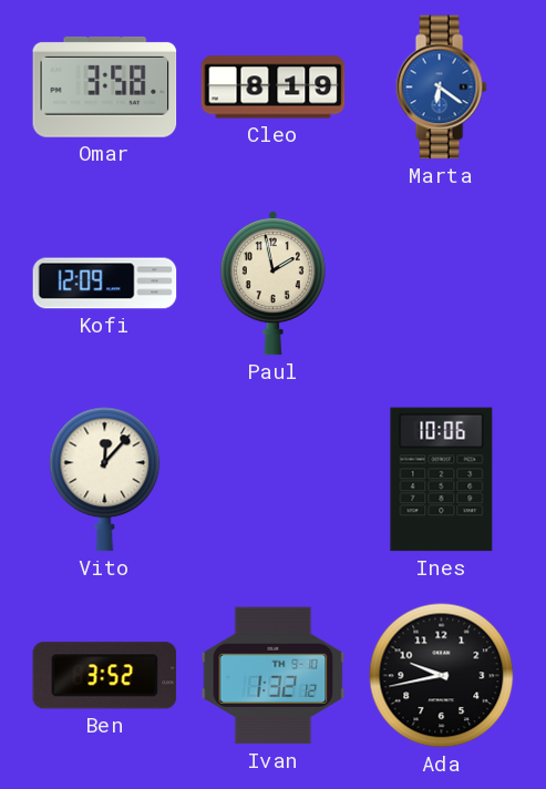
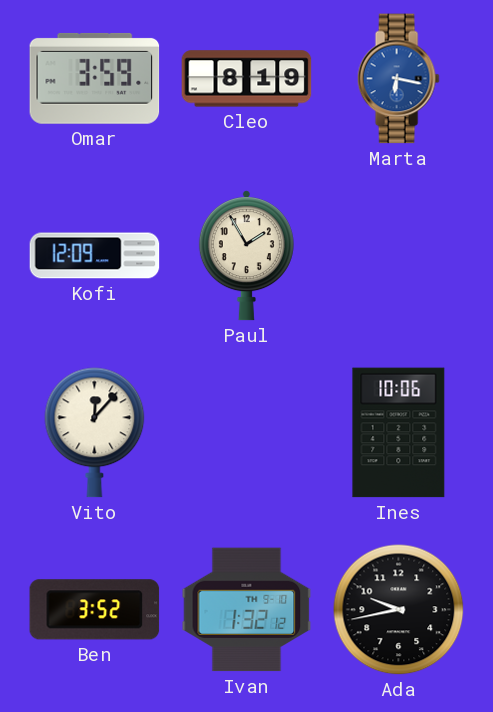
Omar: 3:58 -> 3:59
Marta: 6:21 -> 6:17
Paul: 1:58 -> 1:55
